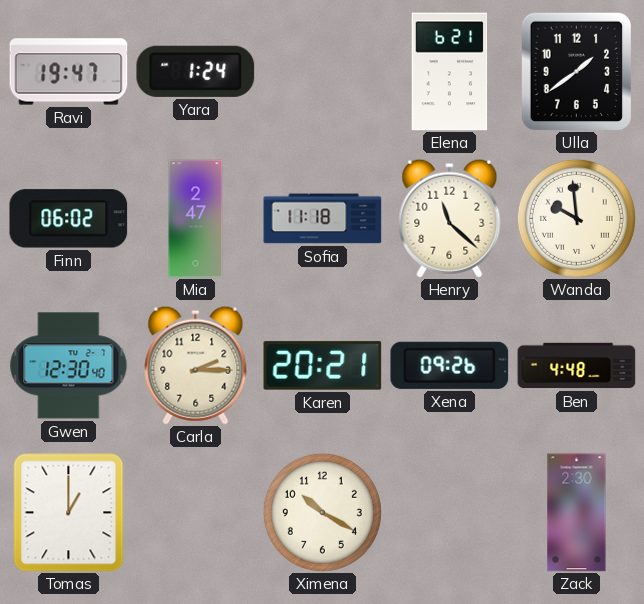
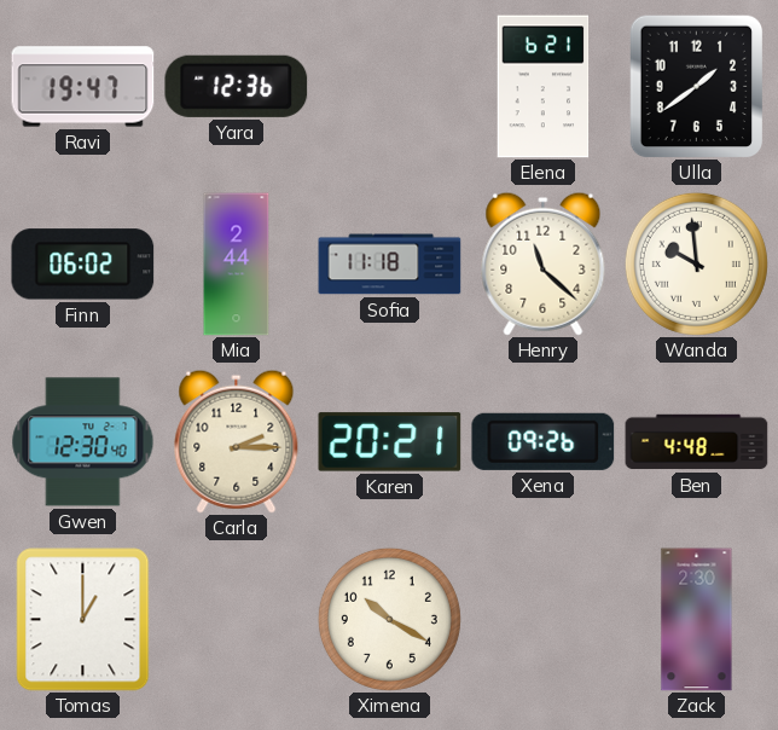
Yara: 1:24 -> 12:36
Mia: 2:47 -> 2:44
